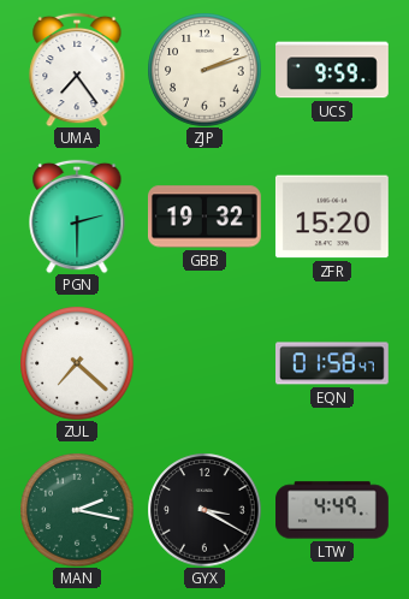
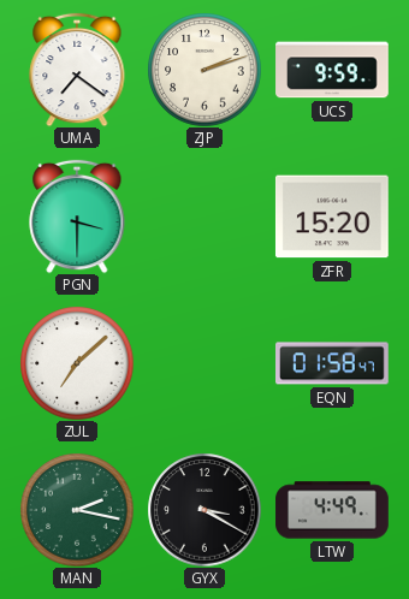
UMA: 7:24 -> 7:21
PGN: 2:30 -> 3:30
GBB: 19:32 -> none
ZUL: 7:22 -> 7:08
